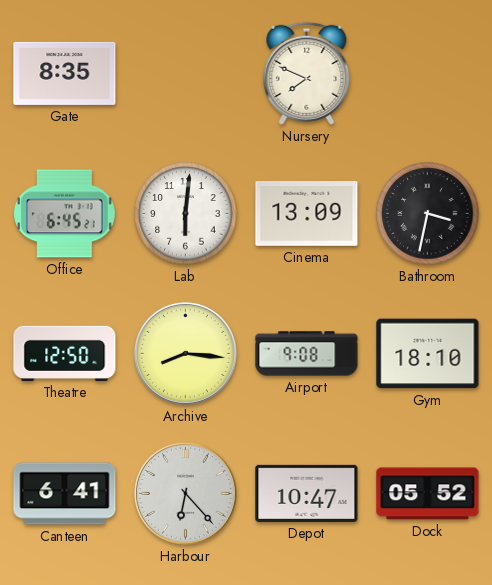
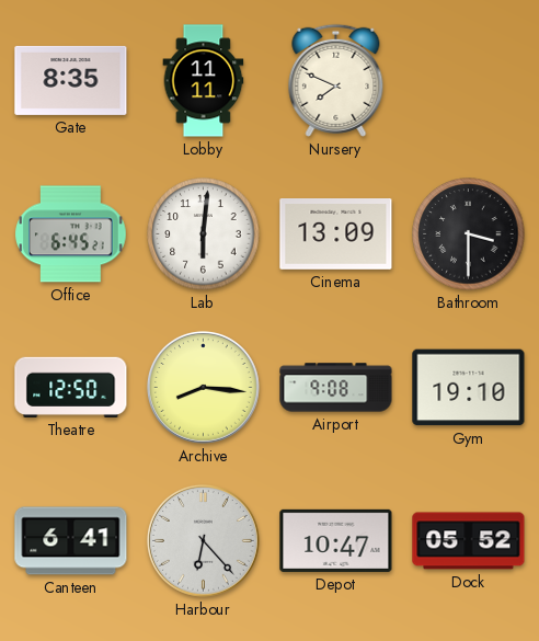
Lobby: none -> 11:11
Bathroom: 3:32 -> 3:30
Gym: 18:10 -> 19:10
